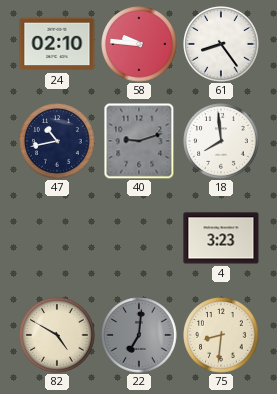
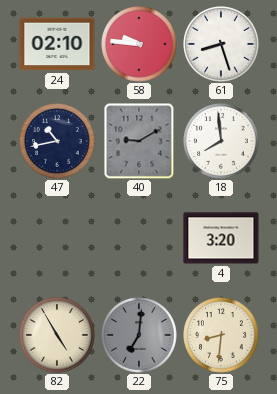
61: 8:24 -> 8:27
40: 9:12 -> 9:10
4: 3:23 -> 3:20
82: 4:50 -> 4:55
